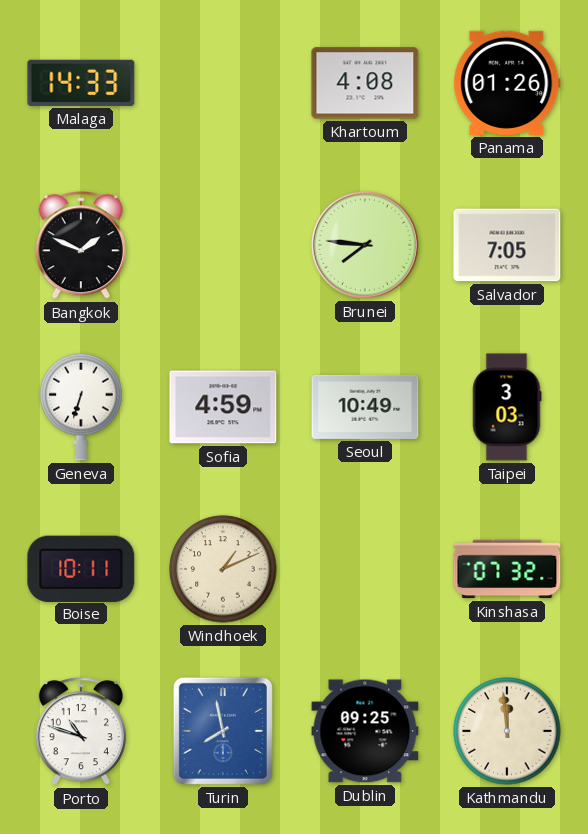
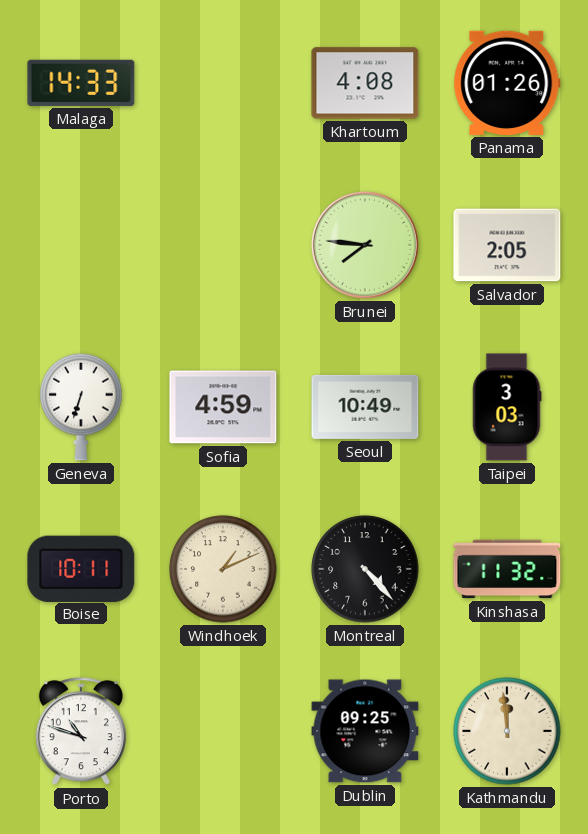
Bangkok: 1:49 -> none
Salvador: 7:05 -> 2:05
Montreal: none -> 4:23
Kinshasa: 07:32 -> 11:32
Turin: 7:58 -> none
